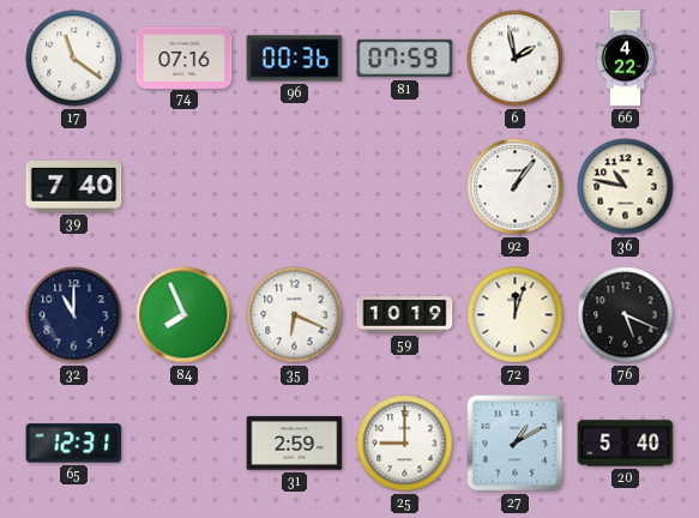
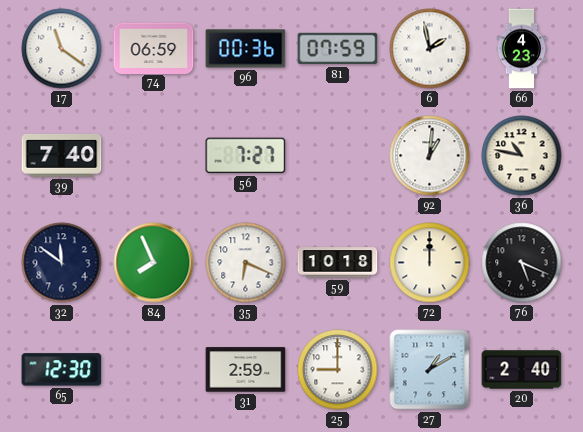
74: 07:16 -> 06:59
66: 4:22 -> 4:23
56: none -> 7:27
92: 1:06 -> 1:01
32: 11:00 -> 11:51
59: 10:19 -> 10:18
72: 12:03 -> 12:00
65: 12:31 -> 12:30
20: 5:40 -> 2:40
